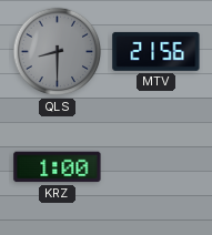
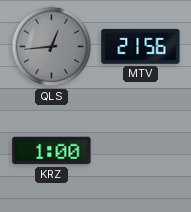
QLS: 8:30 -> 12:44
